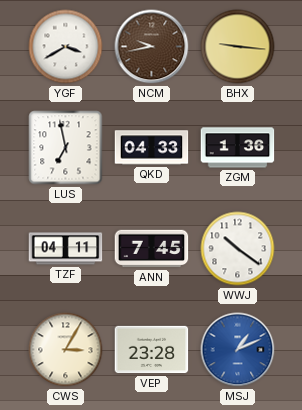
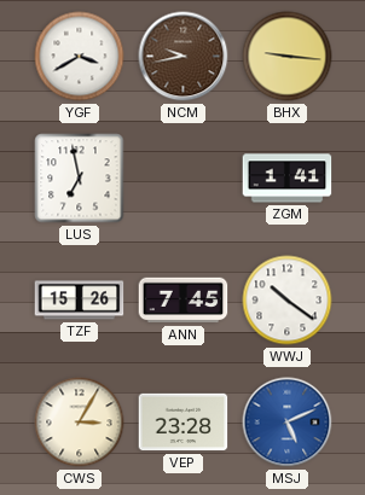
QKD: 04:33 -> none
ZGM: 1:36 -> 1:41
TZF: 04:11 -> 15:26
MSJ: 1:11 -> 5:11
